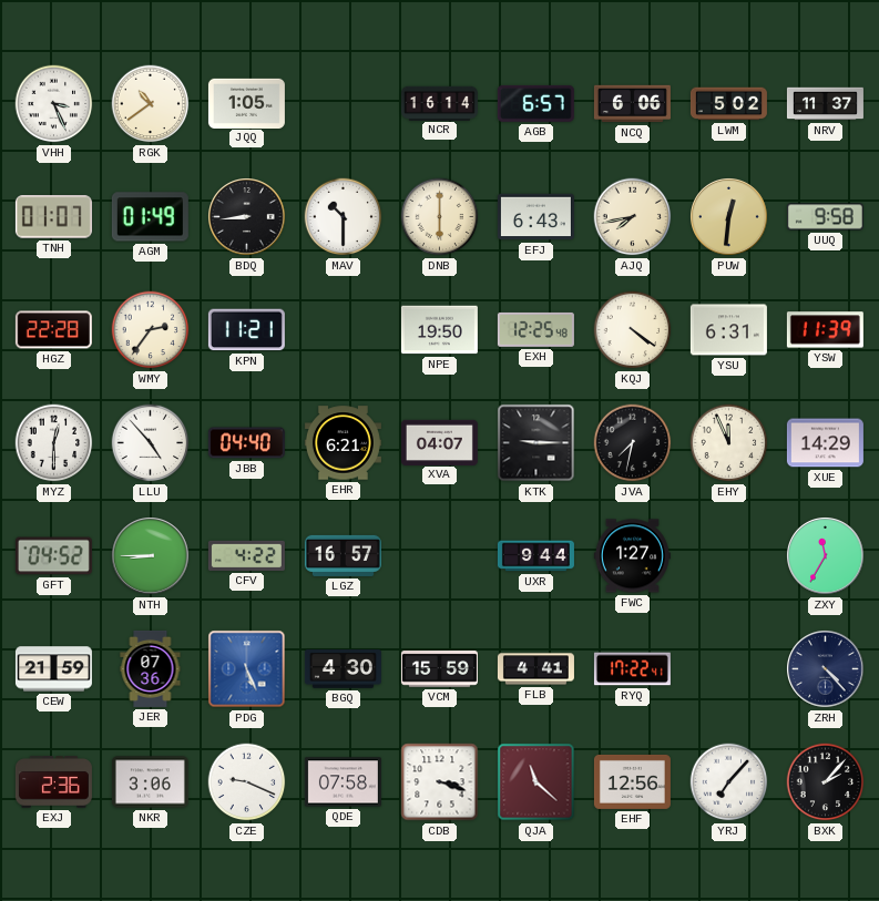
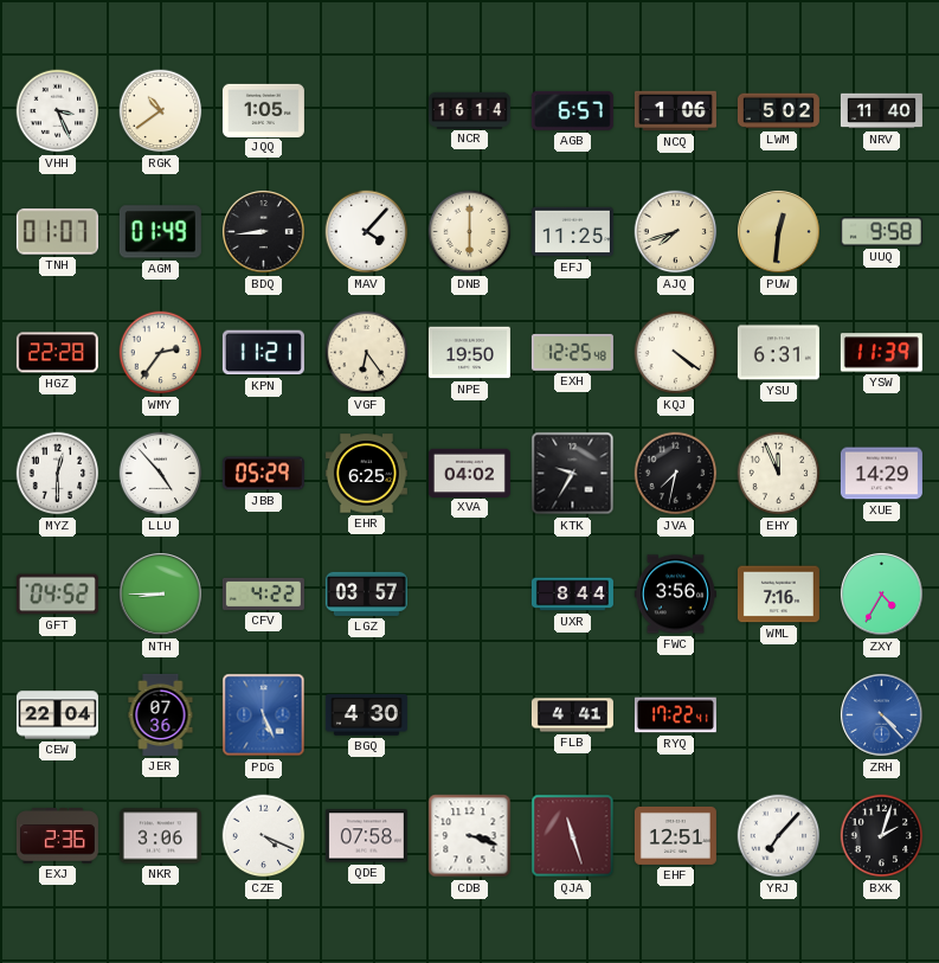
NCQ: 6:06 -> 1:06
NRV: 11:37 -> 11:40
MAV: 10:30 -> 4:07
EFJ: 6:43 -> 11:25
AJQ: 7:43 -> 7:42
VGF: none -> 6:24
JBB: 04:40 -> 05:29
EHR: 6:21 -> 6:25
XVA: 04:07 -> 04:02
KTK: 9:15 -> 9:35
LGZ: 16:57 -> 03:57
UXR: 9:44 -> 8:44
FWC: 1:27 -> 3:56
WML: none -> 7:16
ZXY: 11:35 -> 4:35
CEW: 21:59 -> 22:04
VCM: 15:59 -> none
ZRH dial: navy -> blue
CZE: 9:19 -> 4:19
QJA: 11:22 -> 11:27
EHF: 12:56 -> 12:51
BXK: 2:07 -> 2:03
